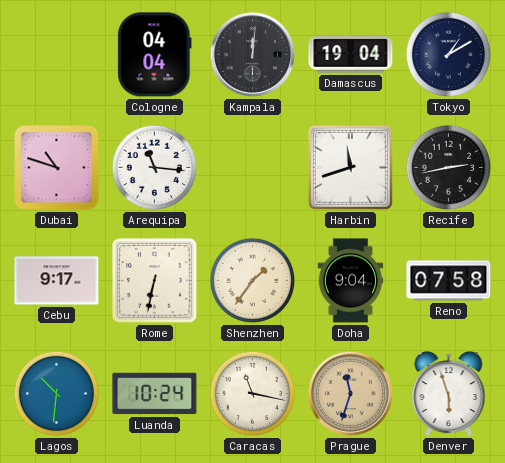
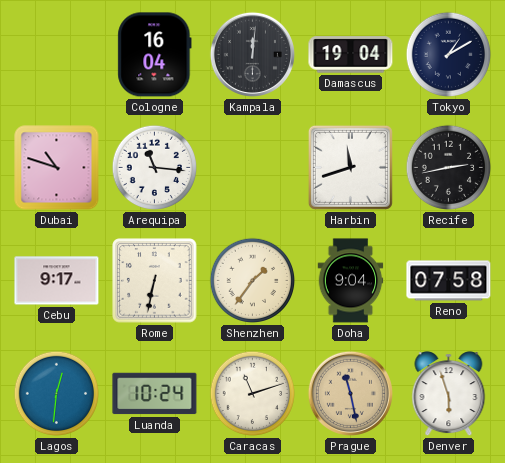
Cologne: 04:04 -> 16:04
Lagos: 10:31 -> 12:31
Caracas: 11:17 -> 11:12
Prague: 11:33 -> 11:28
